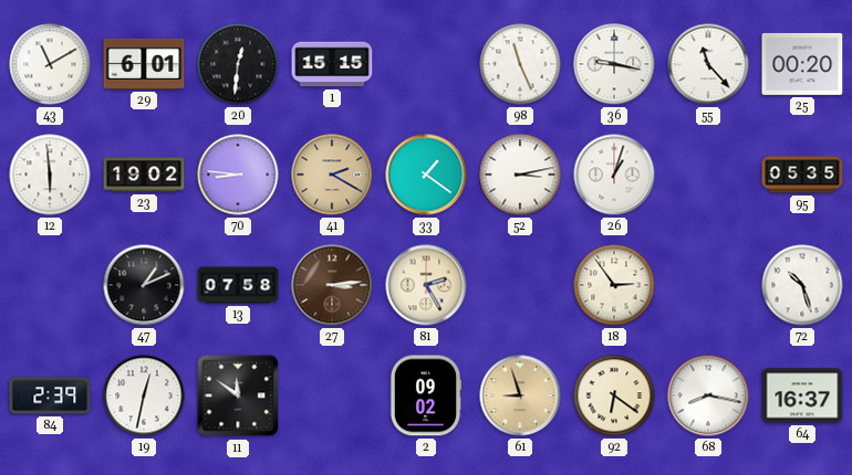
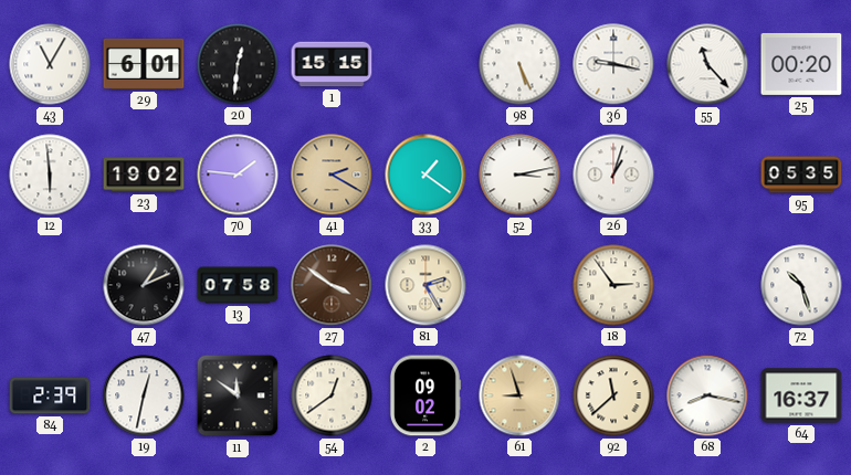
43: 11:10 -> 11:05
98: 11:26 -> 5:26
70: 8:46 -> 1:46
27: 3:14 -> 3:51
54: none -> 12:39
92: 6:21 -> 11:38
